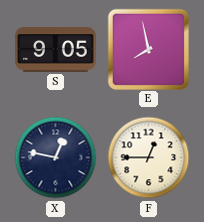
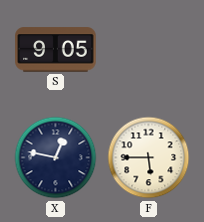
E: 7:58 -> none
F: 12:45 -> 5:45
